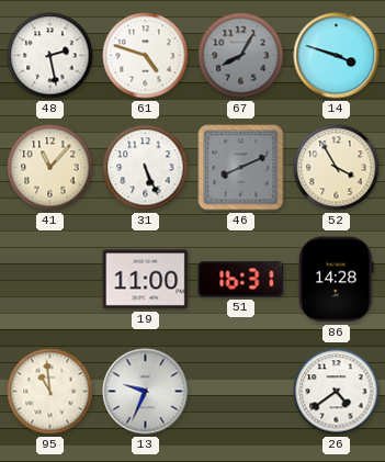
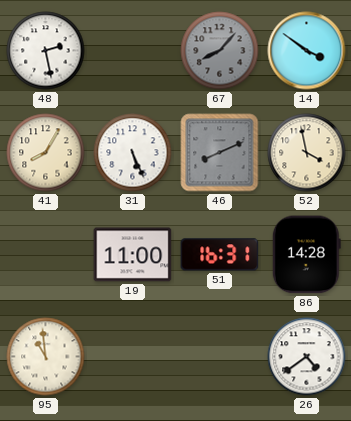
61: 4:48 -> none
67: 8:05 -> 8:07
14: 3:48 -> 3:51
41: 11:07 -> 8:05
52: 3:55 -> 3:58
13: 9:34 -> none
